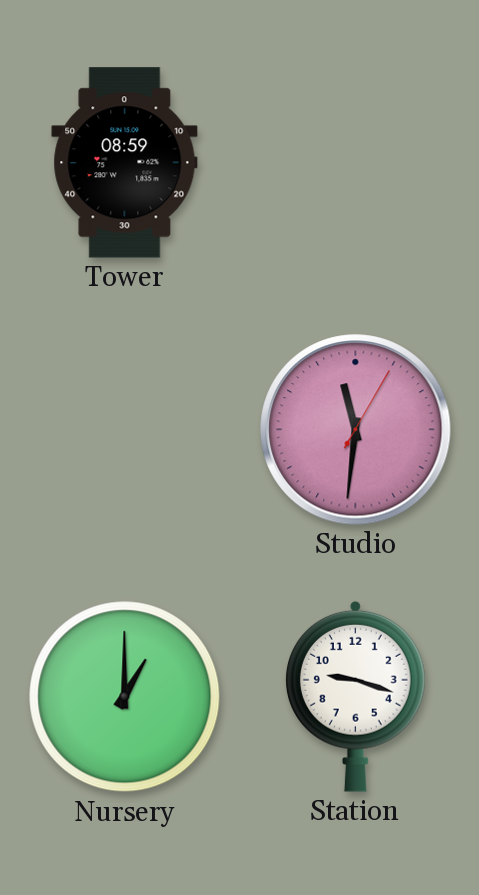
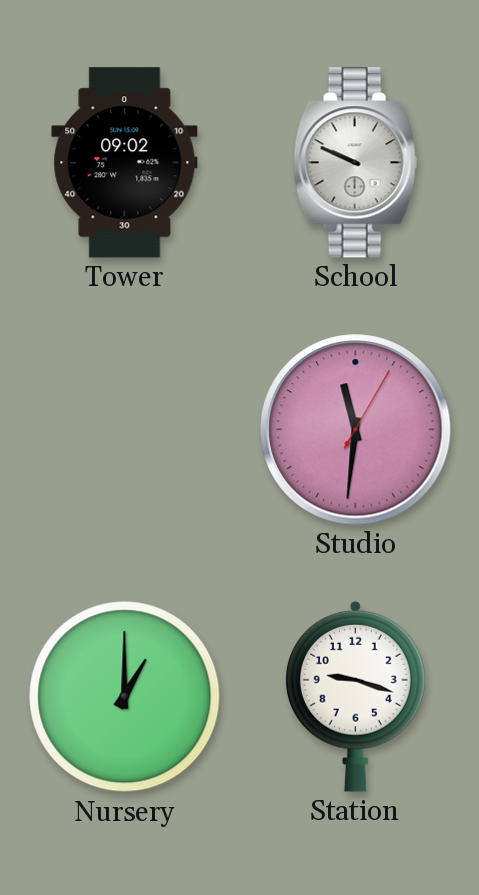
Tower: 08:59 -> 09:02
School: none -> 9:49
